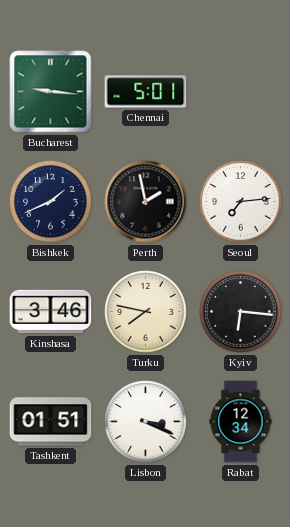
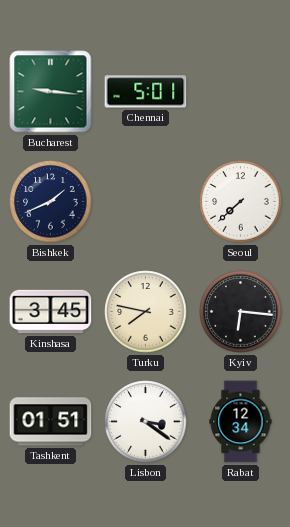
Perth: 1:58 -> none
Seoul: 7:14 -> 7:38
Kinshasa: 3:46 -> 3:45
Lisbon: 3:19 -> 3:21
